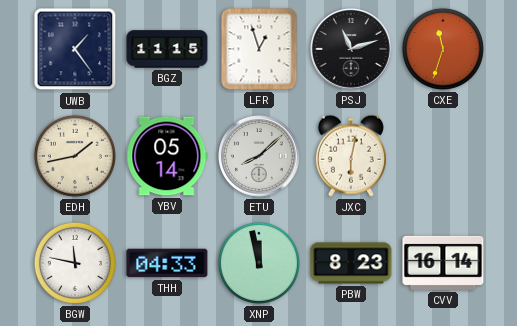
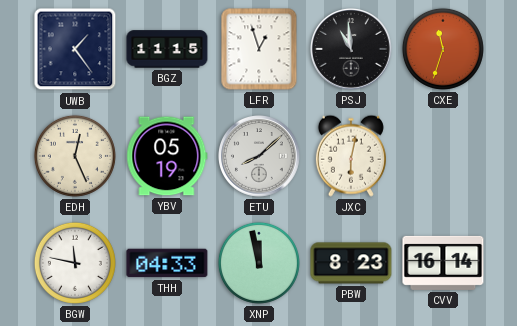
PSJ: 11:12 -> 10:59
EDH: 1:43 -> 12:26
YBV: 05:14 -> 05:19
